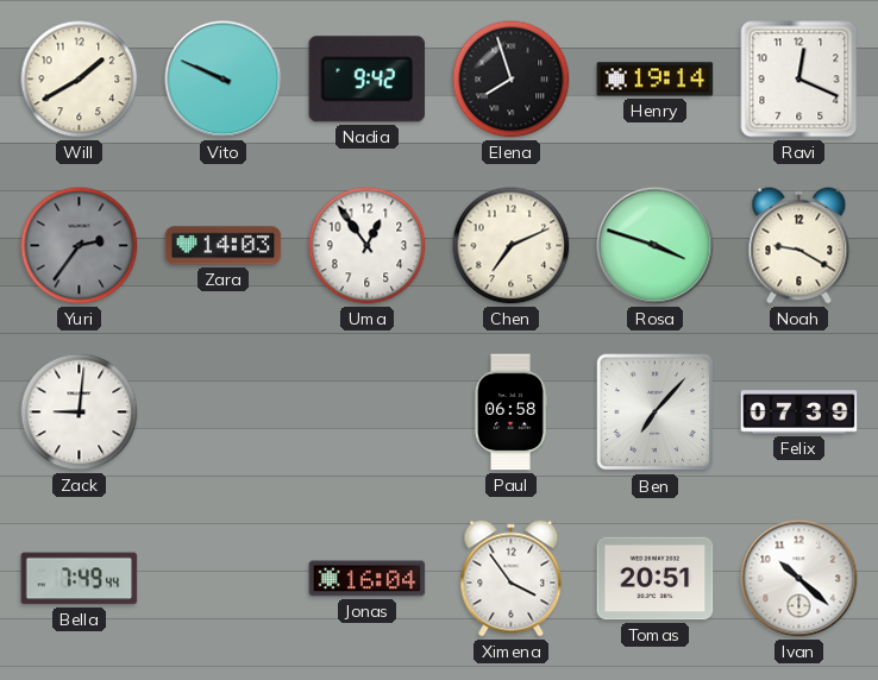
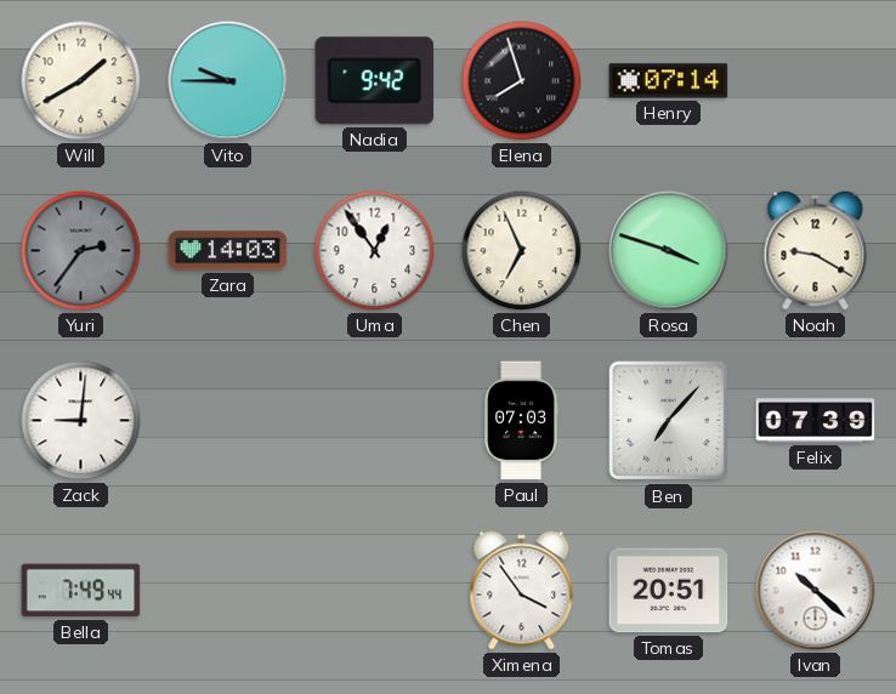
Vito: 9:49 -> 9:45
Henry: 19:14 -> 07:14
Ravi: 12:19 -> none
Chen: 7:11 -> 6:56
Paul: 06:58 -> 07:03
Jonas: 16:04 -> none
